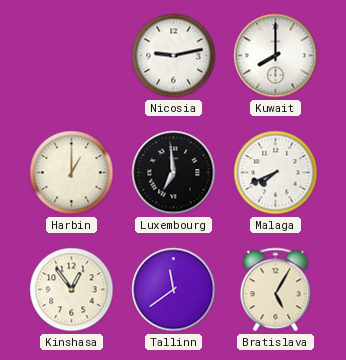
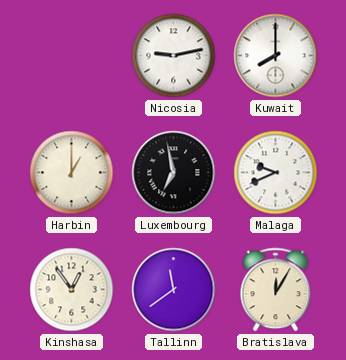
Luxembourg: 6:59 -> 6:58
Malaga: 7:41 -> 9:41
Bratislava: 5:05 -> 12:05
